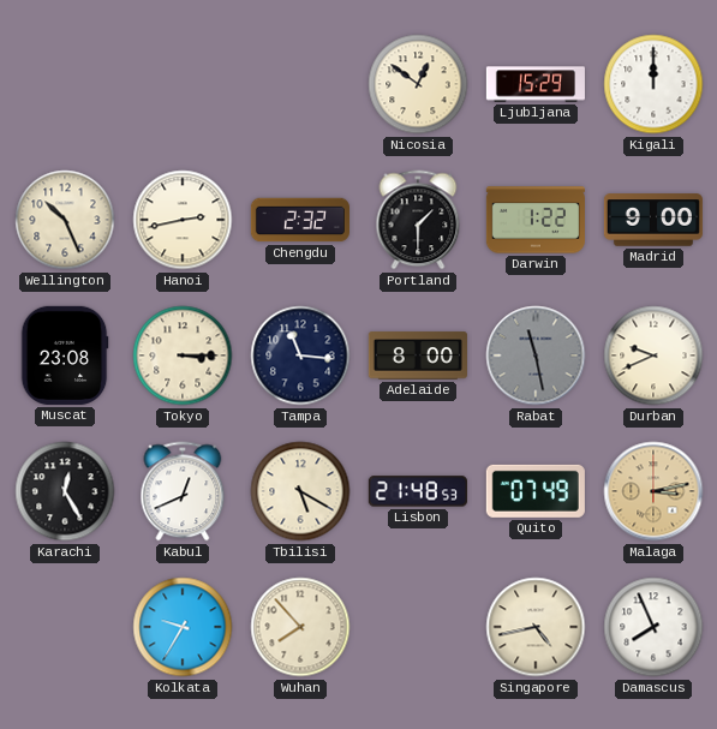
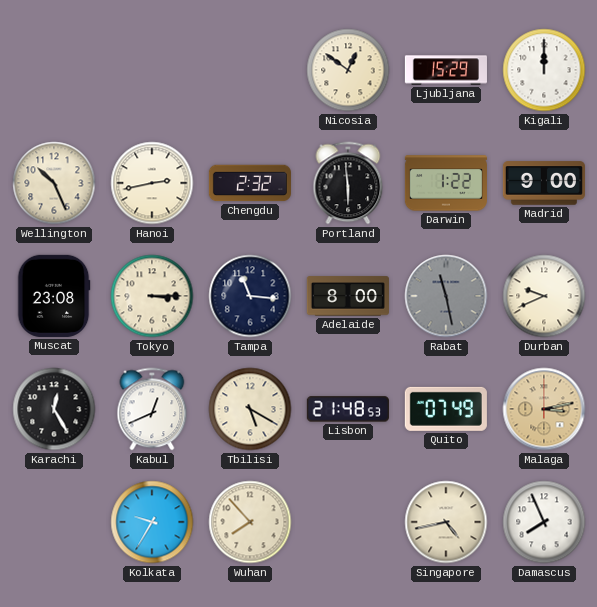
Portland: 1:30 -> 5:59
